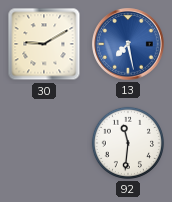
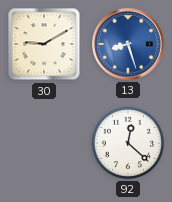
13: 7:28 -> 8:27
92: 11:31 -> 12:22
